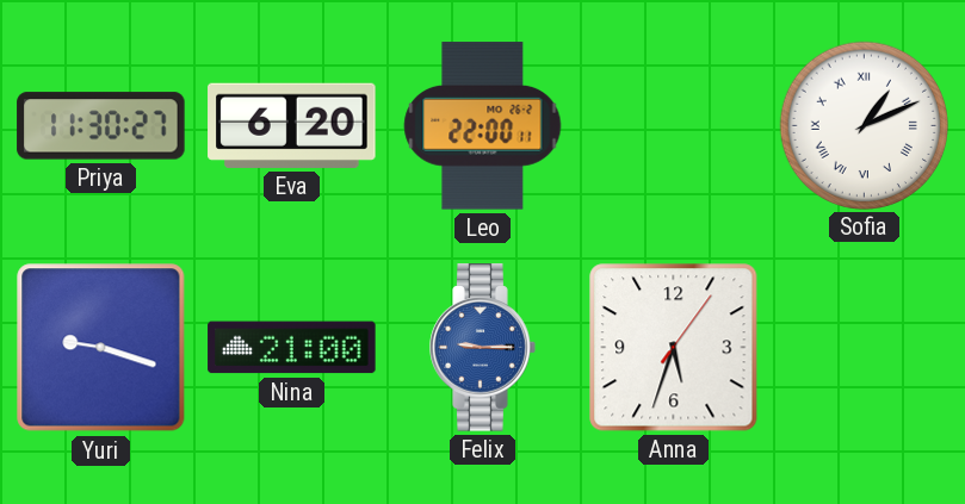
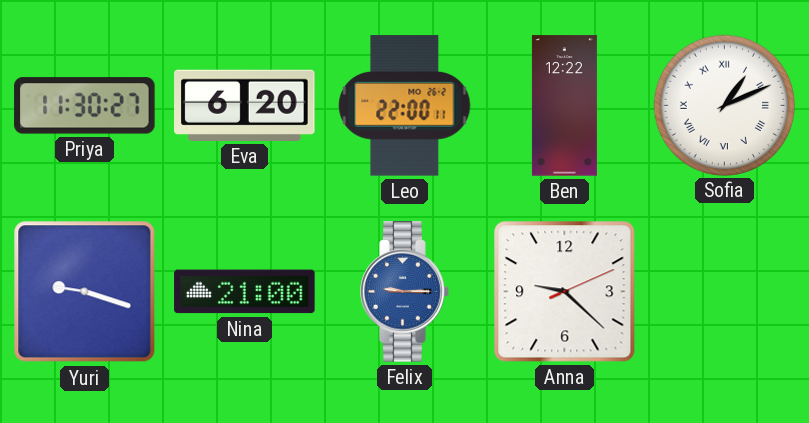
Ben: none -> 12:22
Anna: 5:33 -> 9:22
